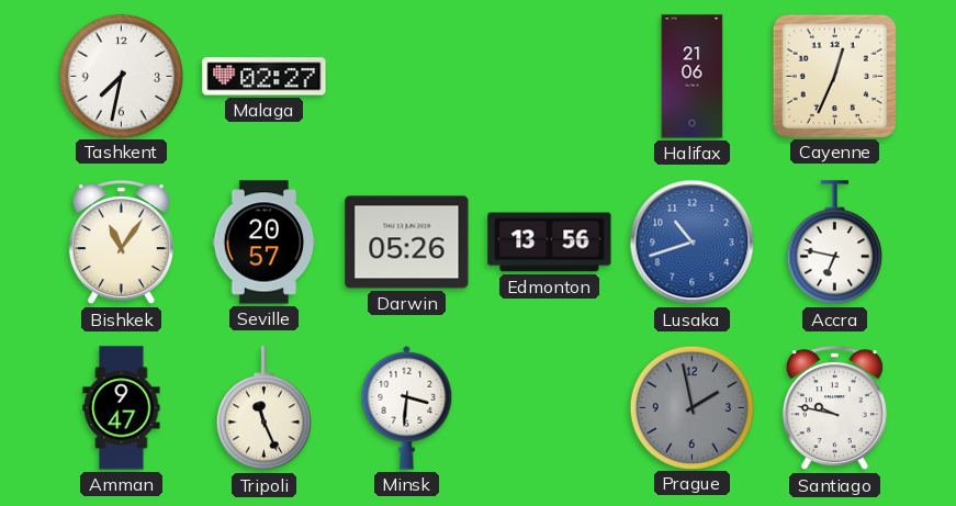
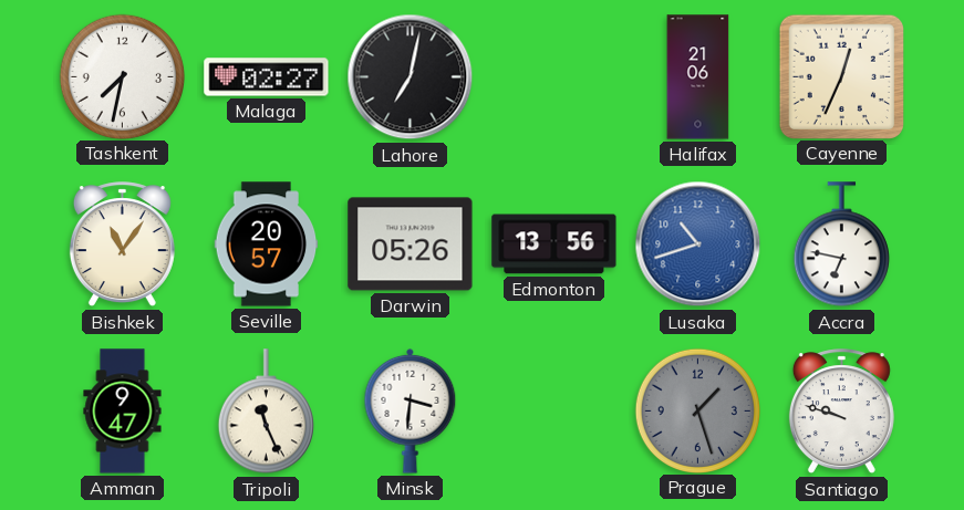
Lahore: none -> 7:02
Prague: 1:58 -> 1:27
Santiago: 9:47 -> 9:48
